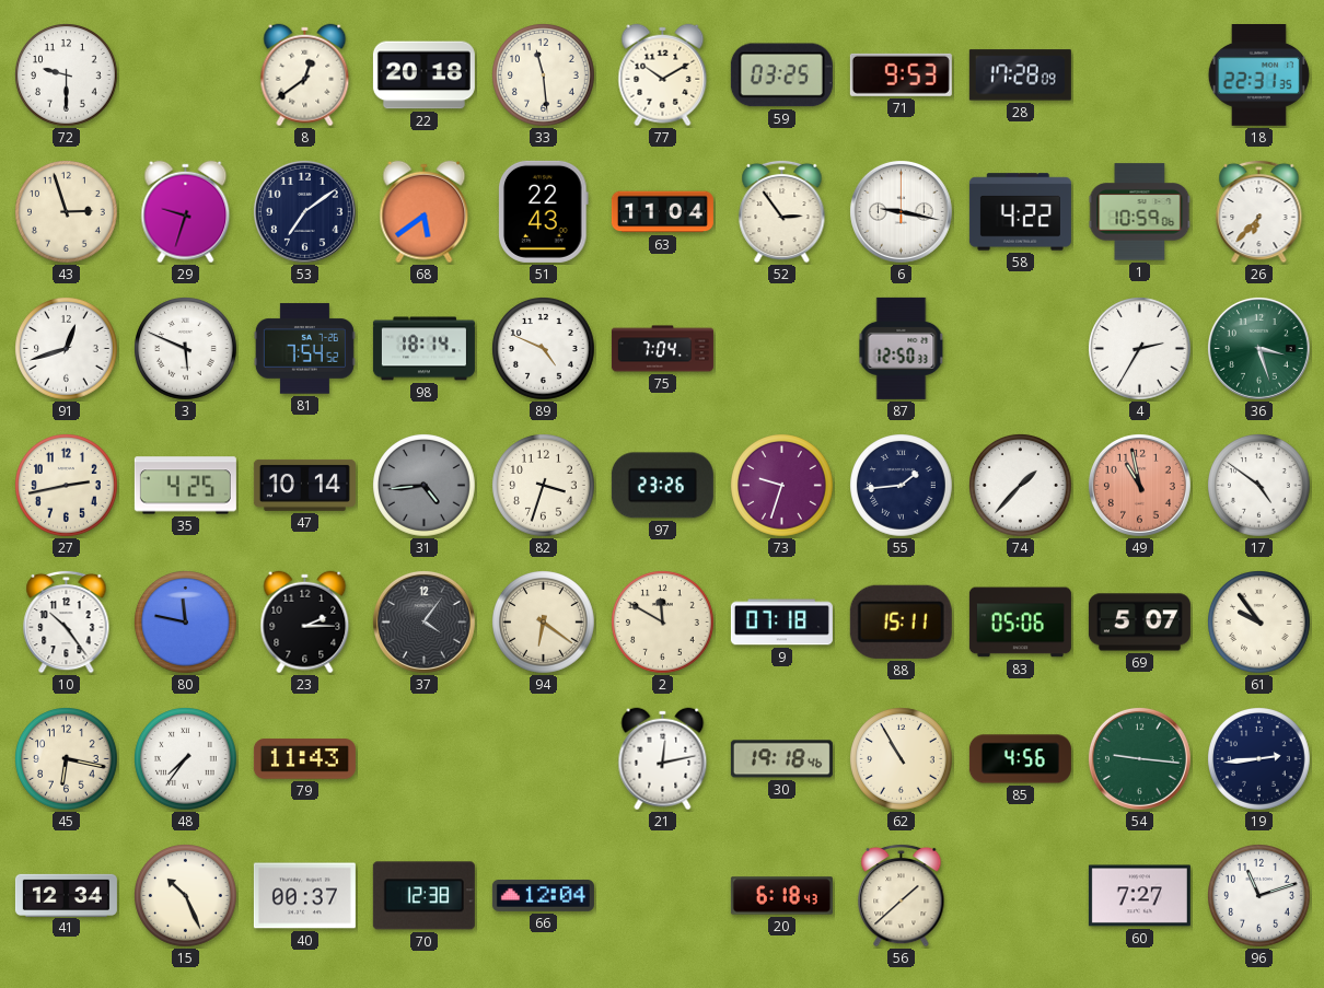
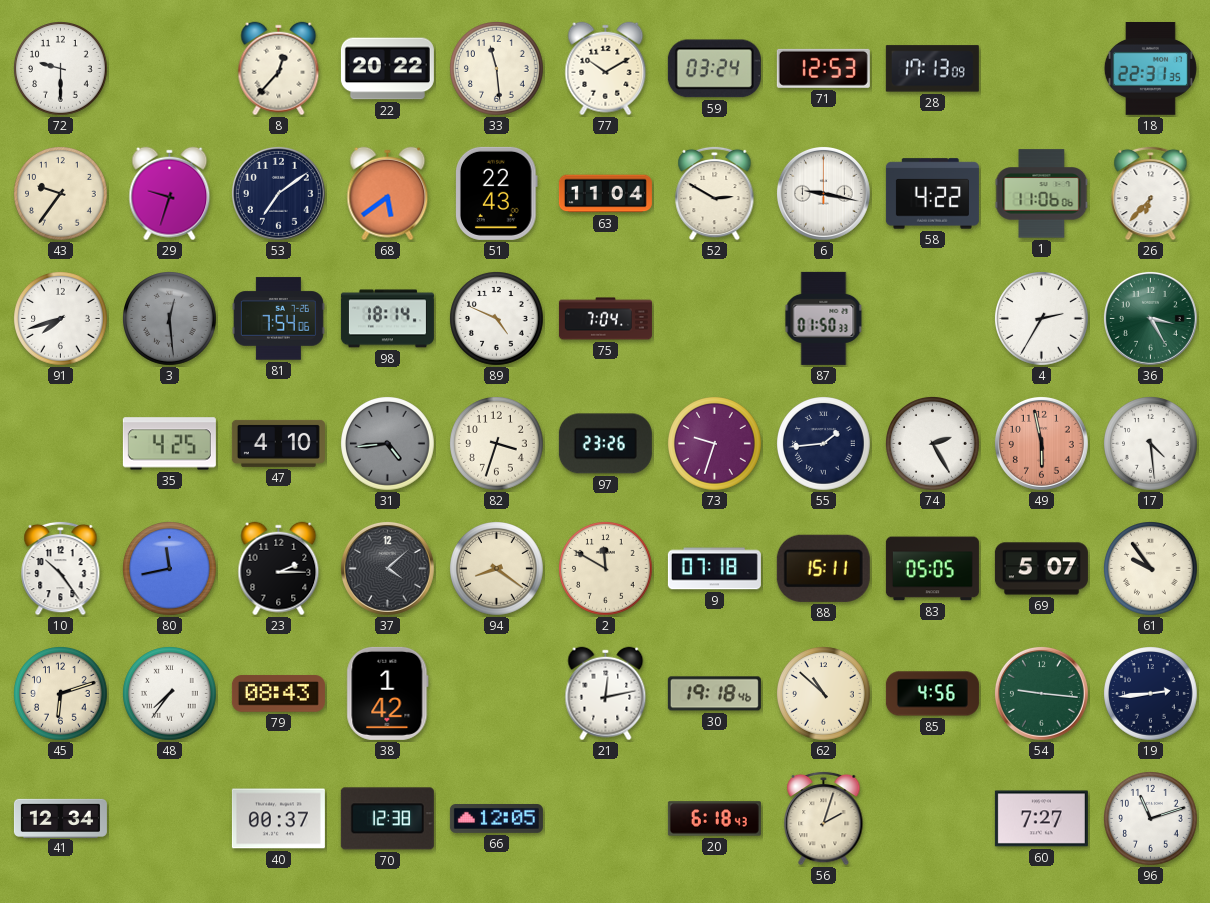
8: 12:39 -> 12:37
22: 20:18 -> 20:22
59: 03:25 -> 03:24
71: 9:53 -> 12:53
28: 17:28 -> 17:13
43: 2:57 -> 9:36
52: 2:54 -> 2:50
1: 10:59 -> 11:06
91: 12:42 -> 7:42
3: 5:49 -> 12:29
3 dial: white -> grey
81: 7:54:52 -> 7:54:06
87: 12:50 -> 01:50
36: 3:27 -> 3:25
27: 2:43 -> none
47: 10:14 -> 4:10
74: 1:37 -> 2:25
49: 10:58 -> 5:58
17: 4:51 -> 4:29
80: 11:47 -> 11:43
37: 4:06 -> 4:08
94: 6:21 -> 8:21
83: 05:06 -> 05:05
45: 6:17 -> 6:12
79: 11:43 -> 08:43
38: none -> 1:42
62: 10:55 -> 10:52
15: 10:26 -> none
66: 12:04 -> 12:05
56: 1:38 -> 2:03
